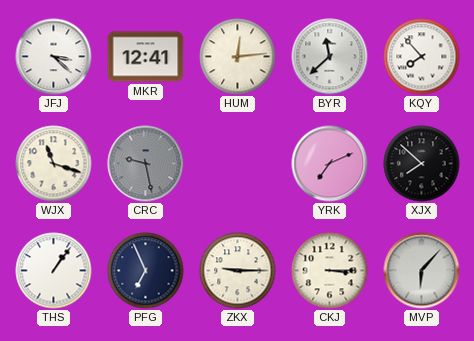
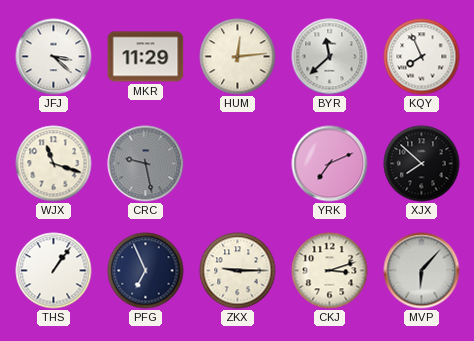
MKR: 12:41 -> 11:29
KQY: 7:53 -> 7:56
CKJ: 3:15 -> 3:12
